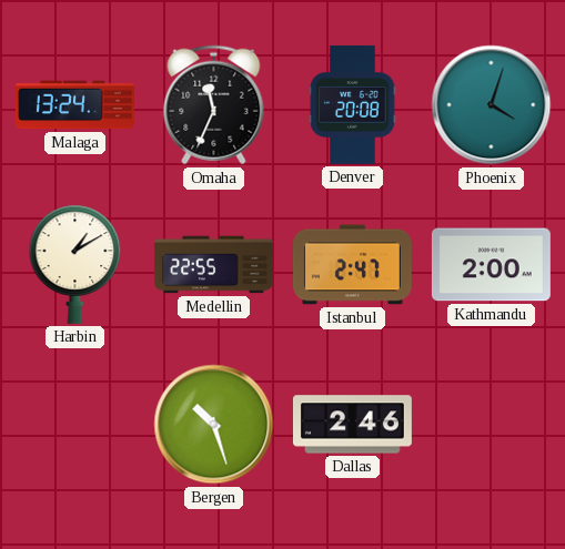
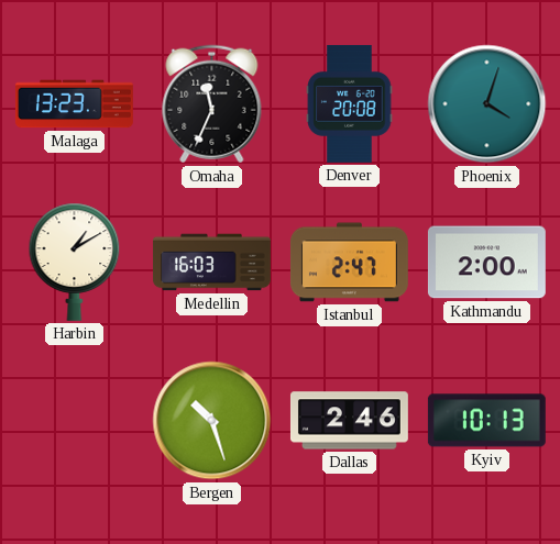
Malaga: 13:24 -> 13:23
Medellin: 22:55 -> 16:03
Kyiv: none -> 10:13
